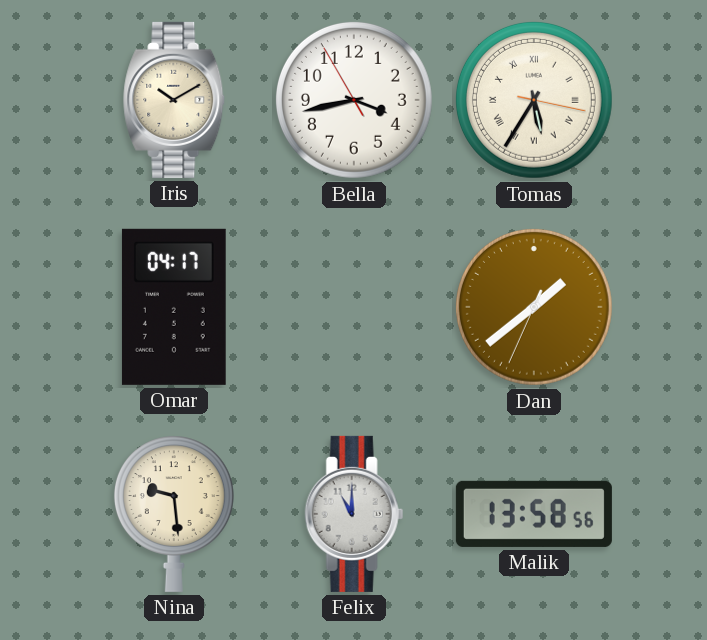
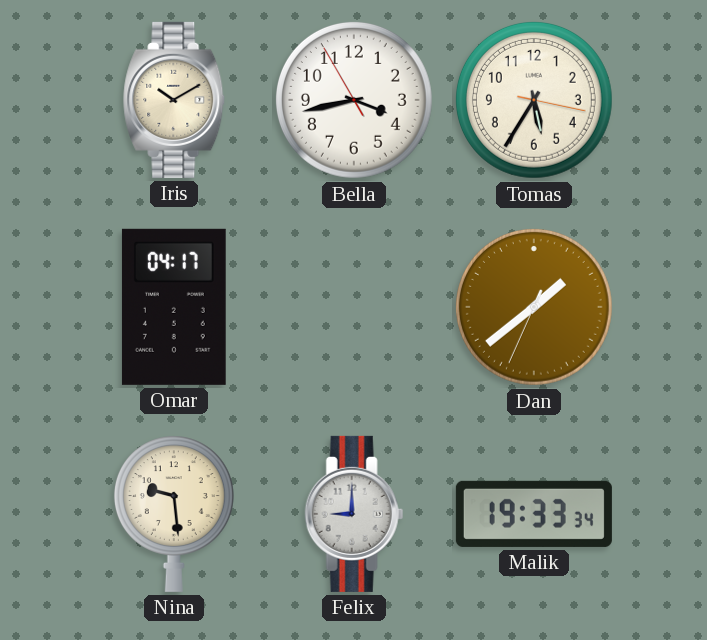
Tomas numerals: Roman -> Arabic
Felix: 11:00 -> 9:00
Malik: 13:58 -> 19:33
